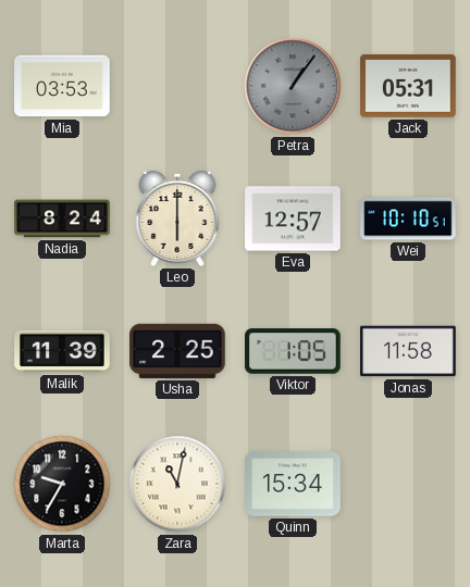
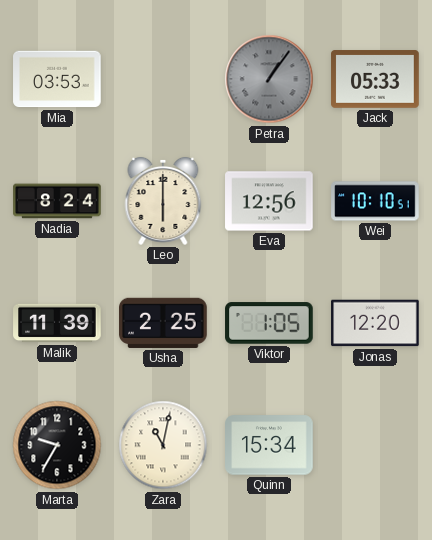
Jack: 05:31 -> 05:33
Eva: 12:57 -> 12:56
Jonas: 11:58 -> 12:20
